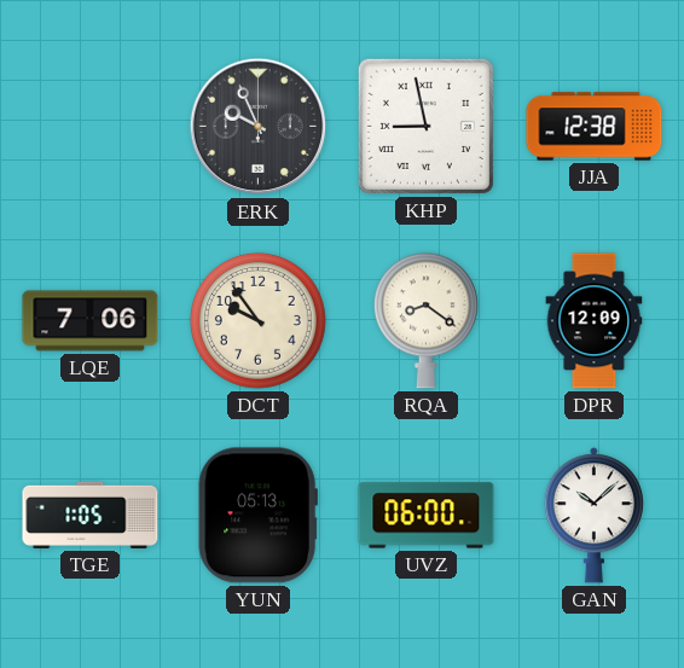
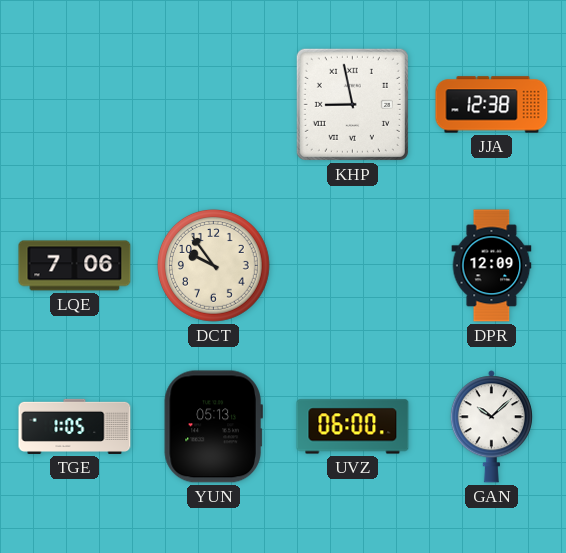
ERK: 9:56 -> none
RQA: 8:21 -> none
